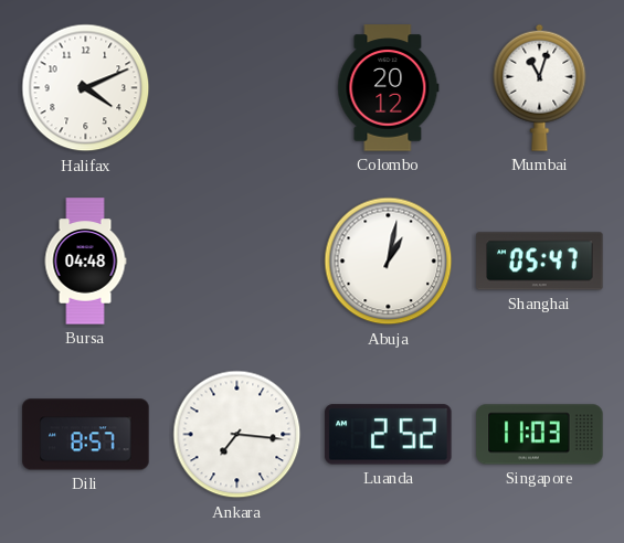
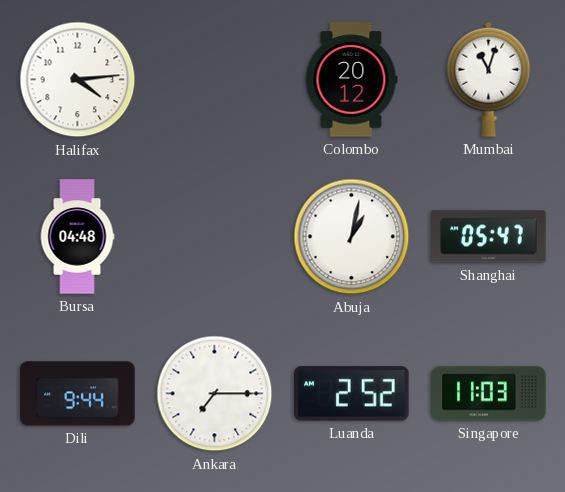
Halifax: 4:11 -> 4:14
Dili: 8:57 -> 9:44
Ankara: 7:16 -> 7:15
